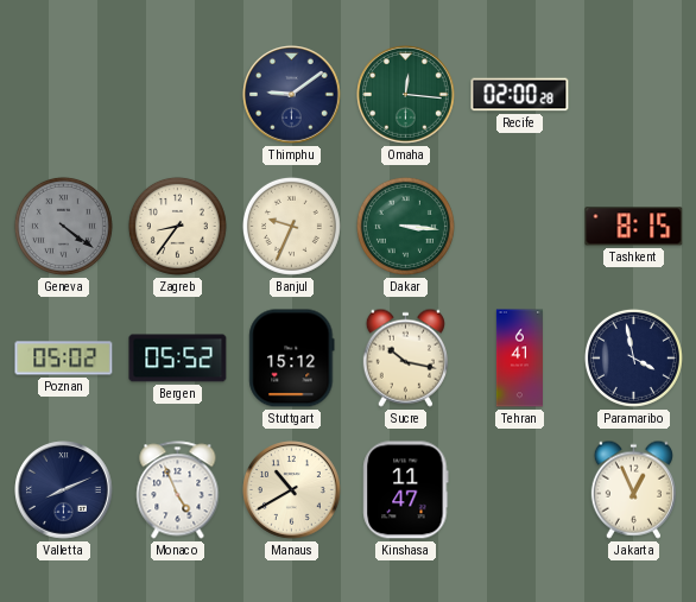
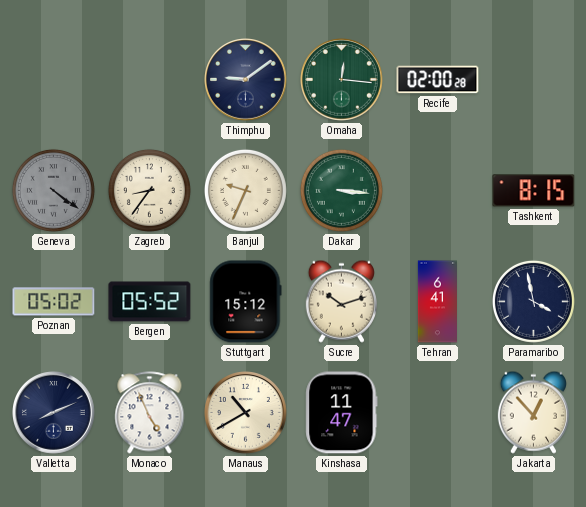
Sucre: 10:17 -> 10:12
Jakarta: 12:56 -> 12:53
